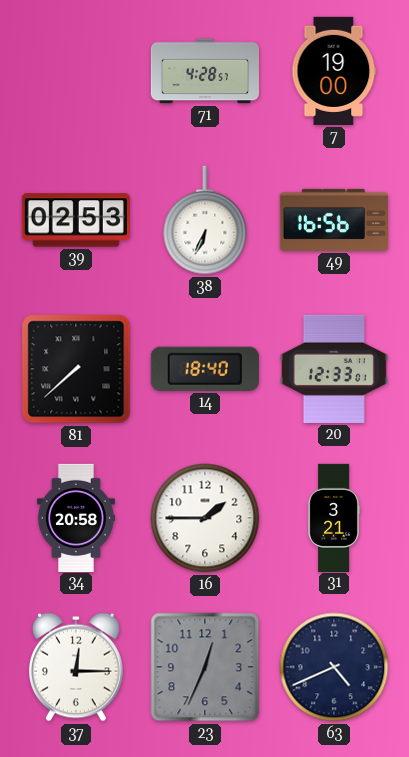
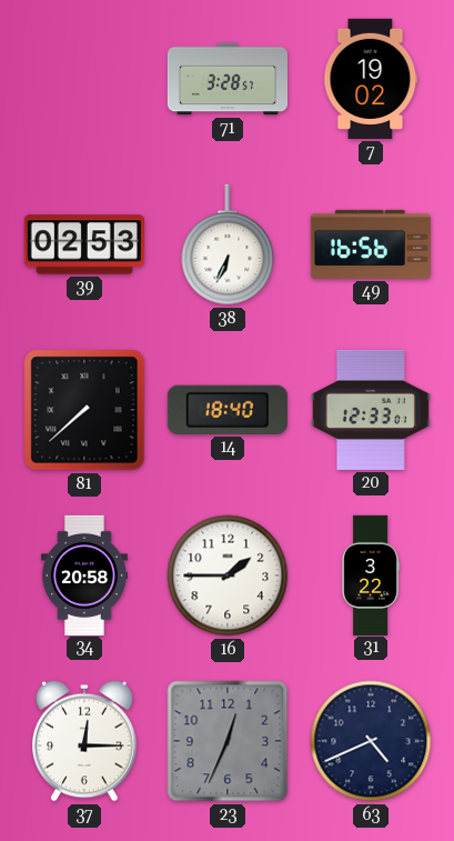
71: 4:28 -> 3:28
7: 19:00 -> 19:02
31: 3:21 -> 3:22
